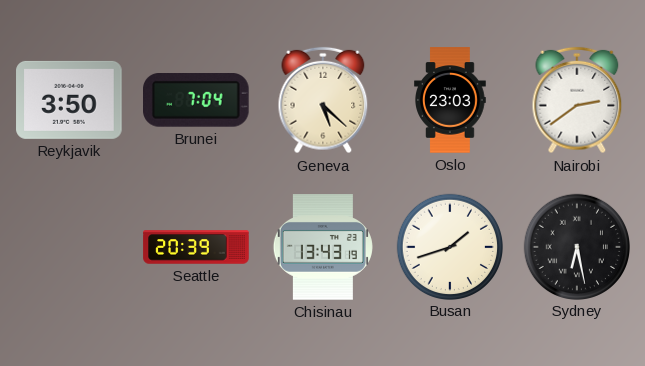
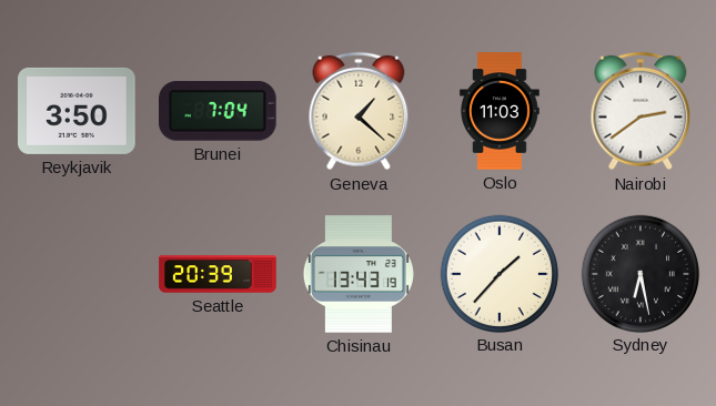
Geneva: 5:22 -> 1:22
Oslo: 23:03 -> 11:03
Busan: 1:42 -> 1:37
